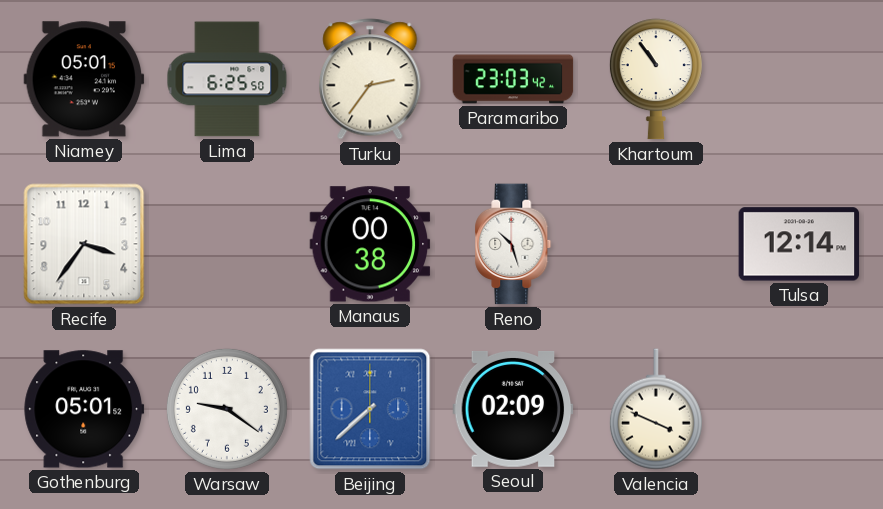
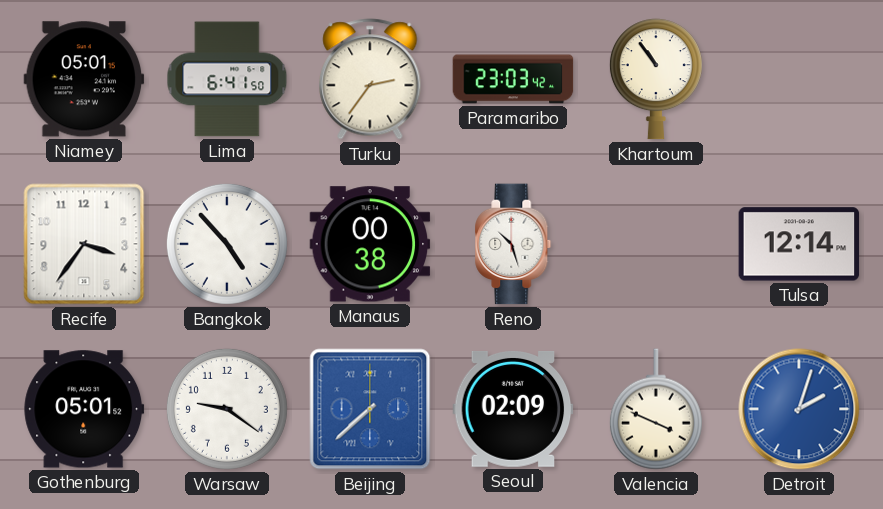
Lima: 6:25 -> 6:41
Bangkok: none -> 4:53
Detroit: none -> 2:03
